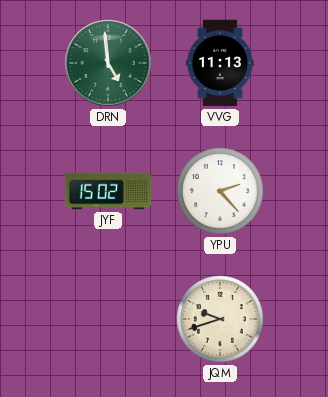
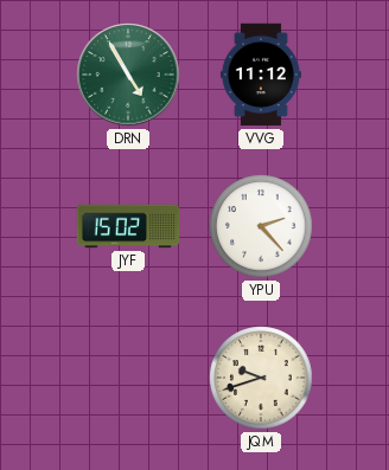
DRN: 4:59 -> 4:55
VVG: 11:13 -> 11:12
